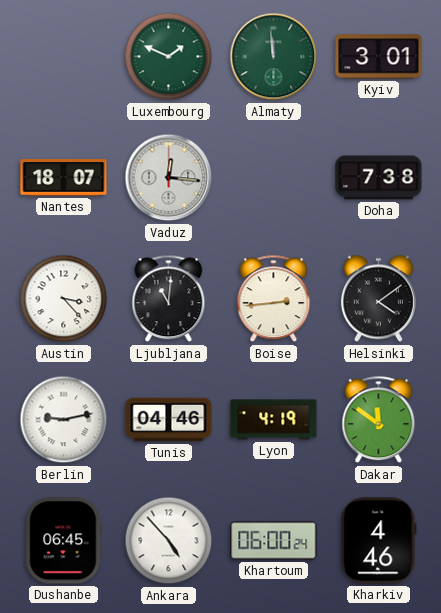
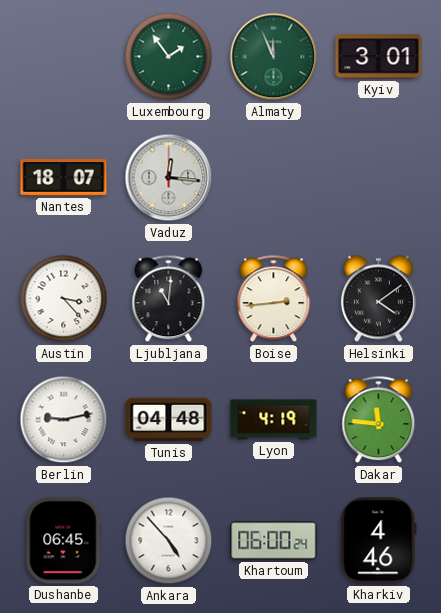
Luxembourg: 1:49 -> 1:54
Almaty: 11:59 -> 11:56
Doha: 7:38 -> none
Tunis: 04:46 -> 04:48
Dakar: 11:51 -> 11:46
